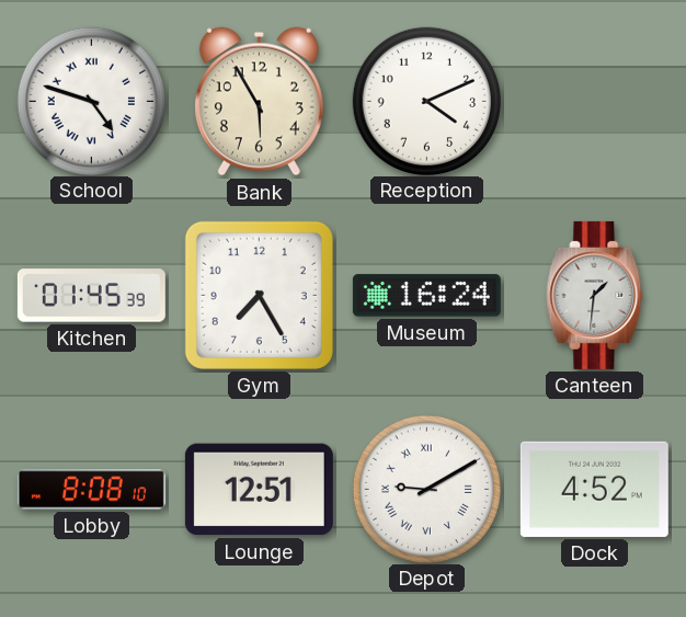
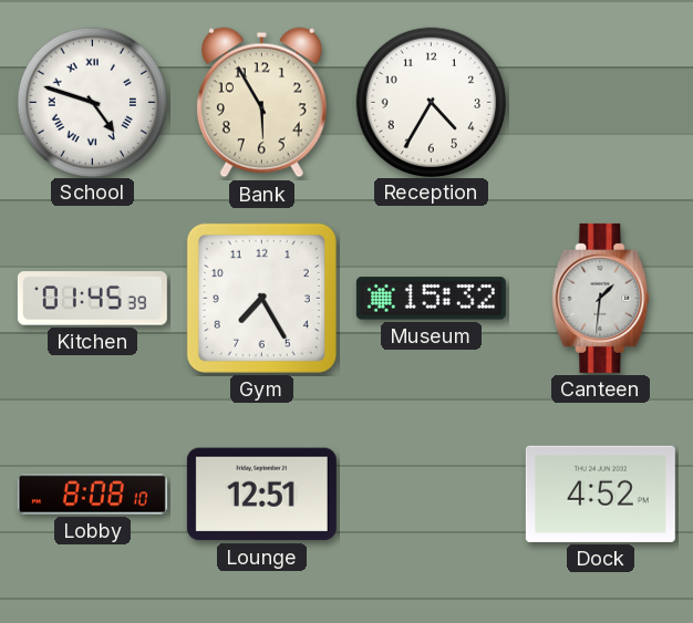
Reception: 4:11 -> 4:35
Museum: 16:24 -> 15:32
Depot: 9:10 -> none
